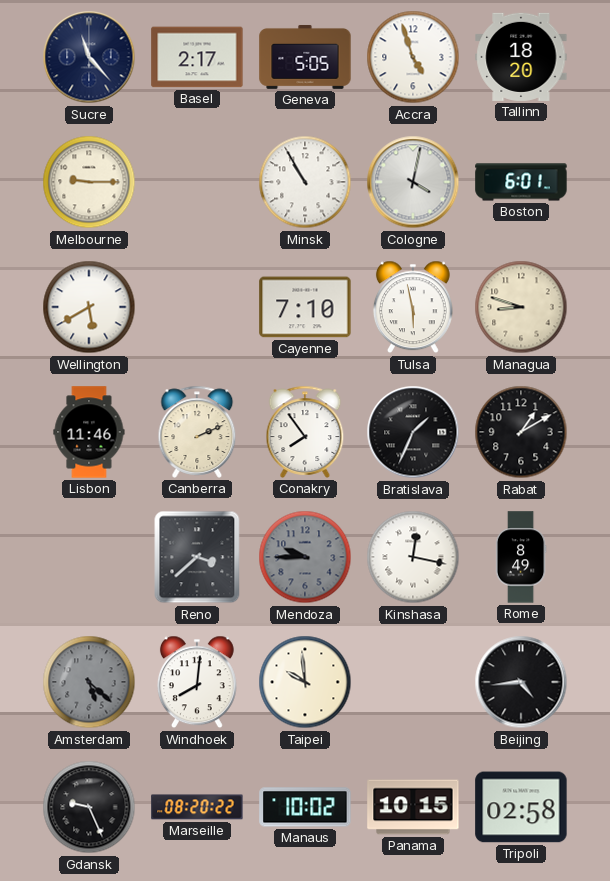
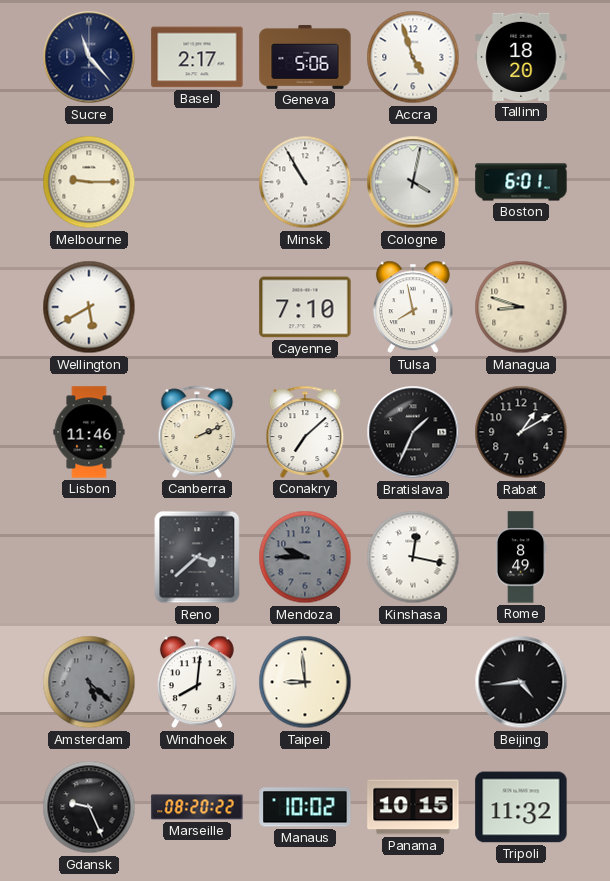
Geneva: 5:05 -> 5:06
Tulsa: 5:58 -> 7:58
Conakry: 7:54 -> 7:08
Taipei: 9:59 -> 8:59
Tripoli: 02:58 -> 11:32
